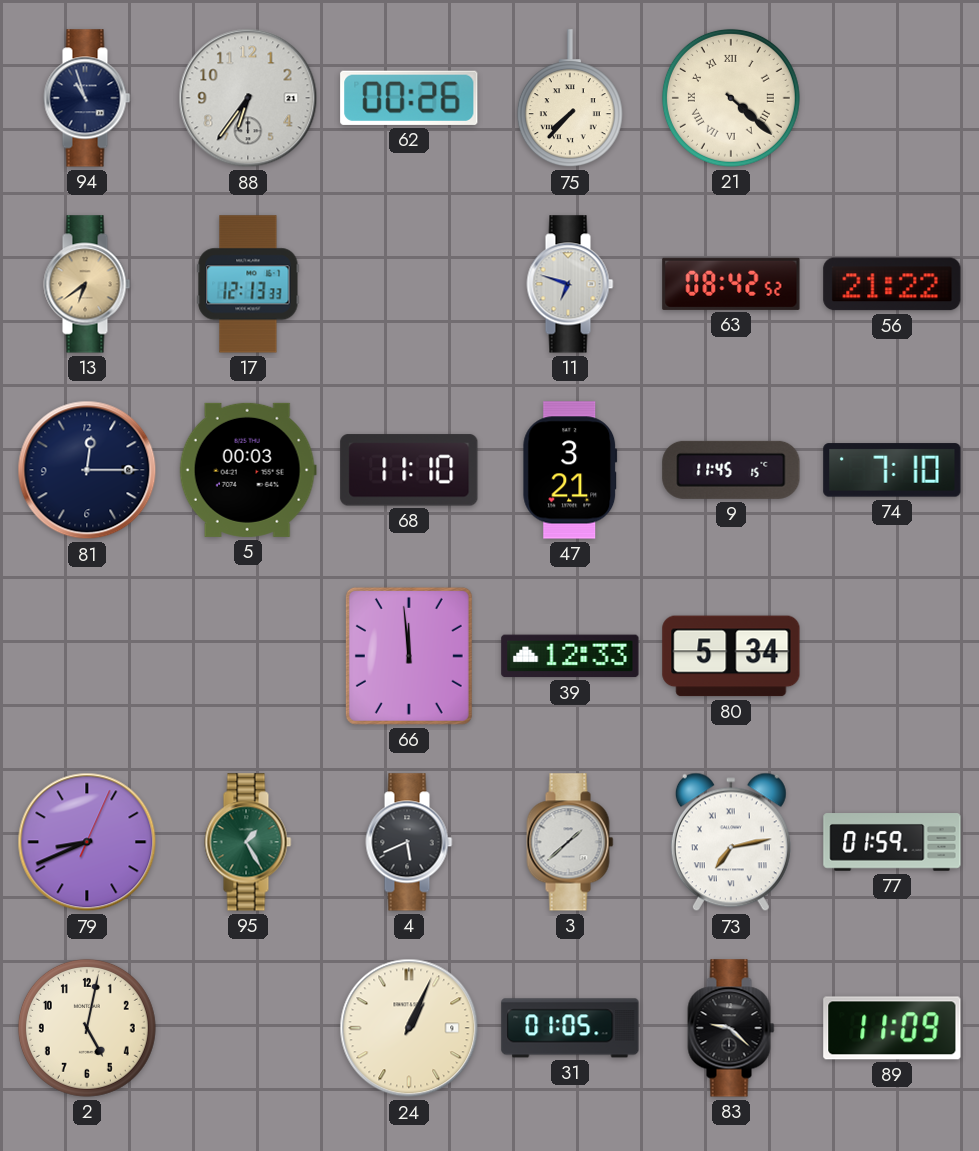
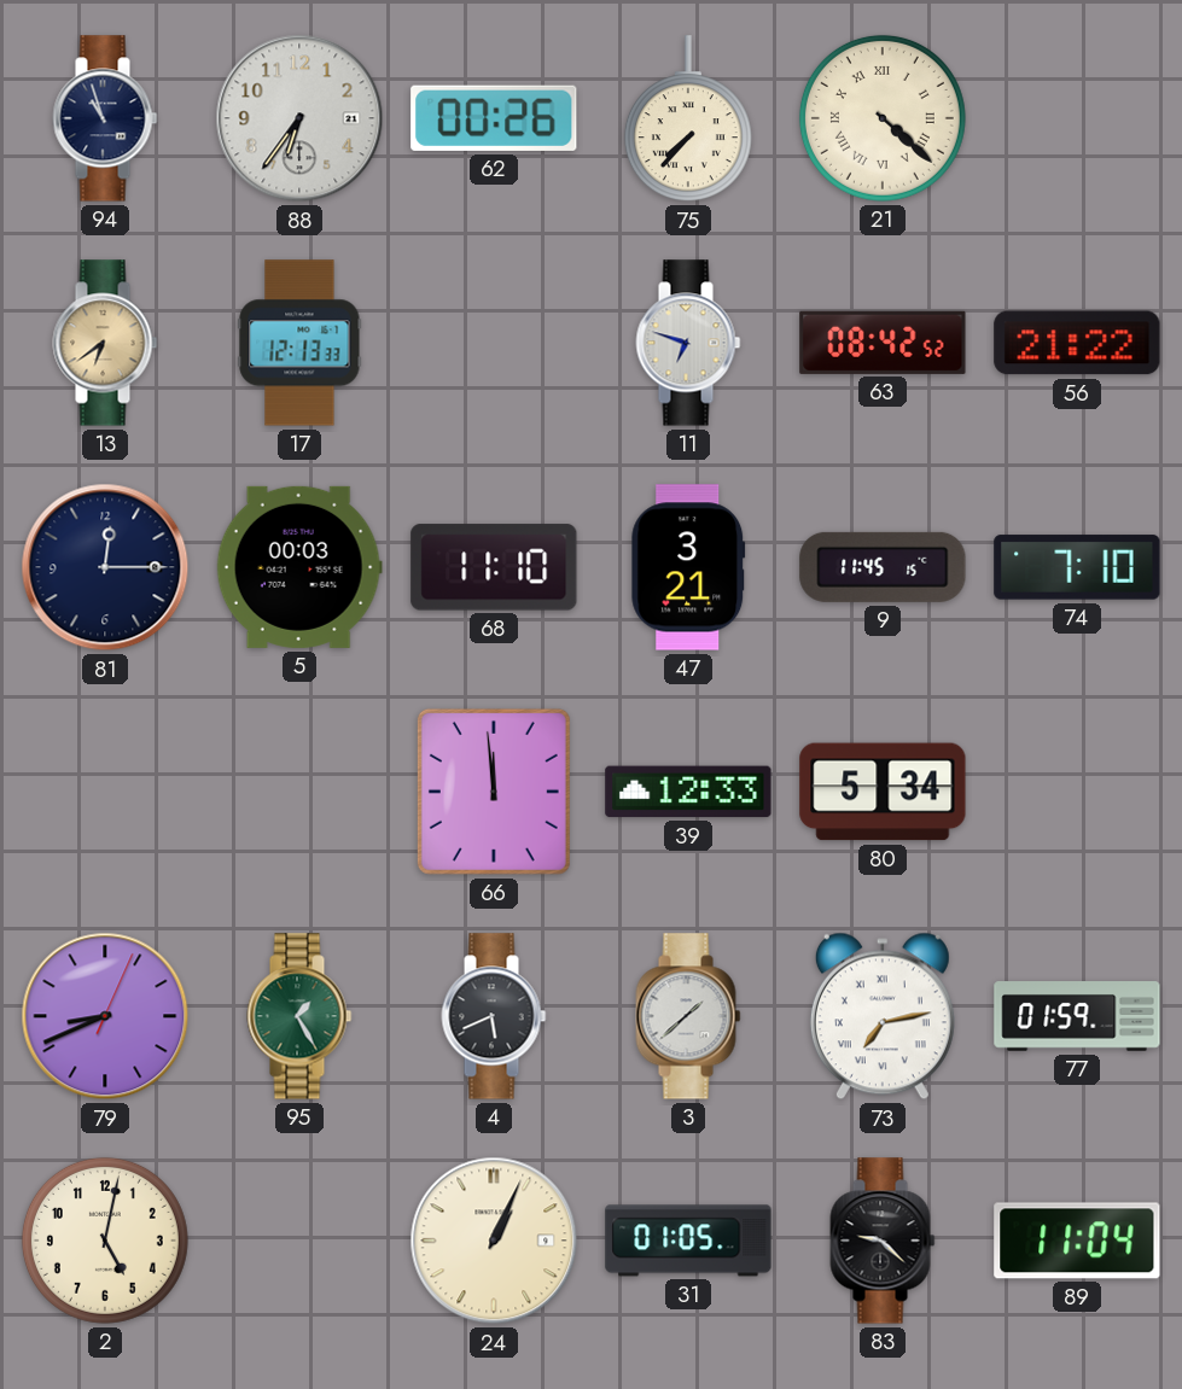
89: 11:09 -> 11:04
